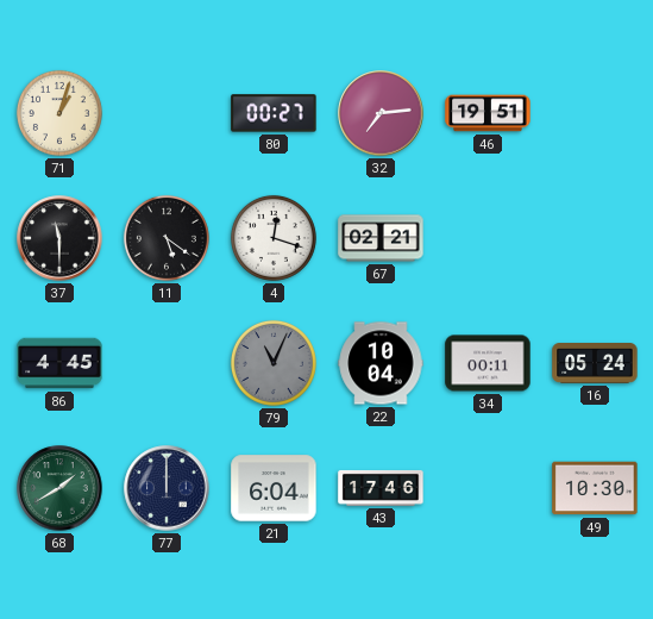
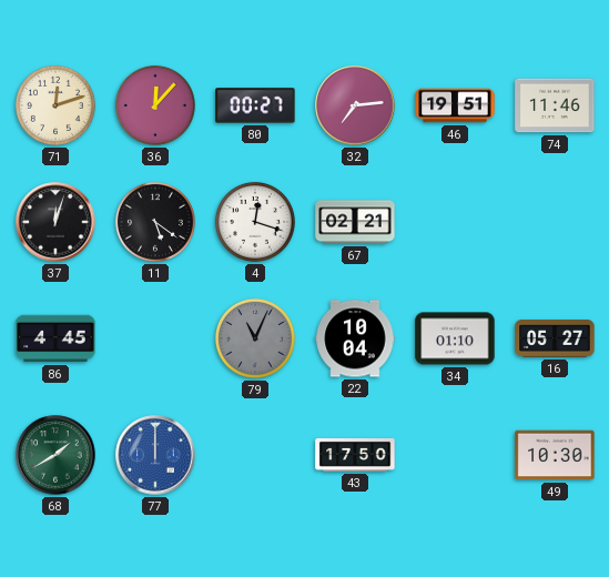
71: 1:03 -> 12:12
36: none -> 12:07
74: none -> 11:46
37: 11:30 -> 12:03
34: 00:11 -> 01:10
16: 05:24 -> 05:27
77 dial: navy -> blue
21: 6:04 -> none
43: 17:46 -> 17:50
